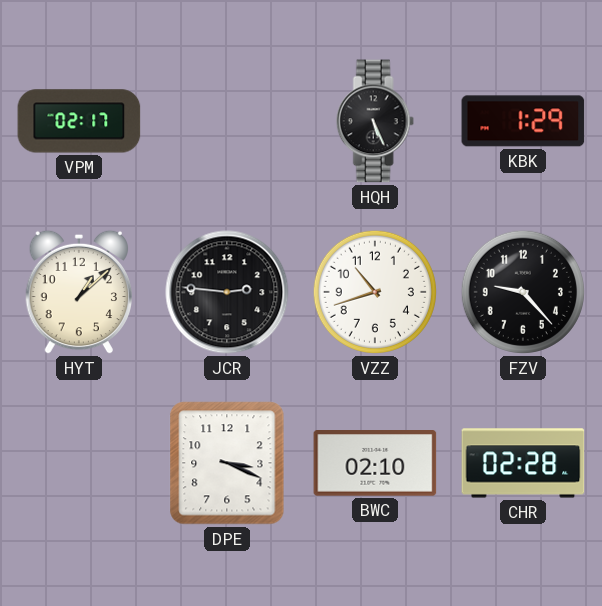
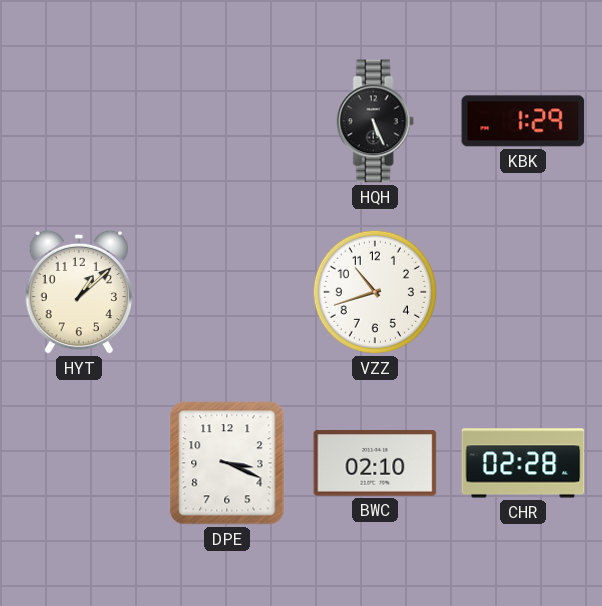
VPM: 02:17 -> none
JCR: 2:46 -> none
FZV: 9:23 -> none
